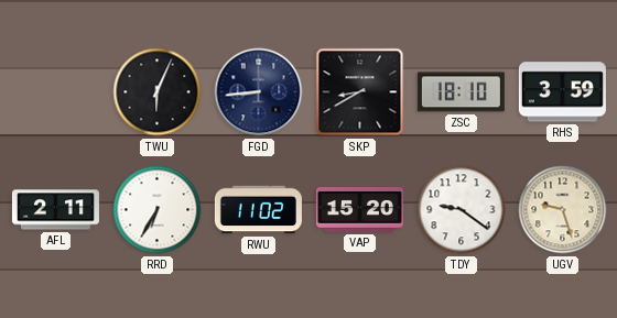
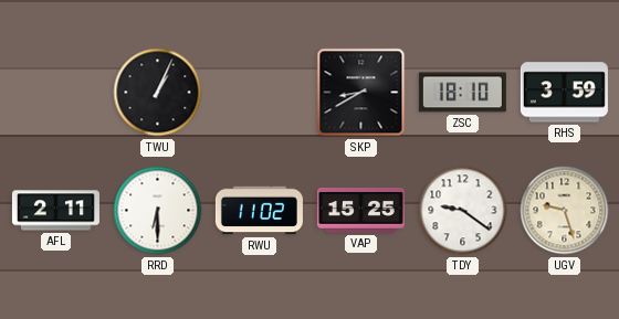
TWU: 6:04 -> 1:04
FGD: 8:44 -> none
RRD: 6:35 -> 6:30
VAP: 15:20 -> 15:25
